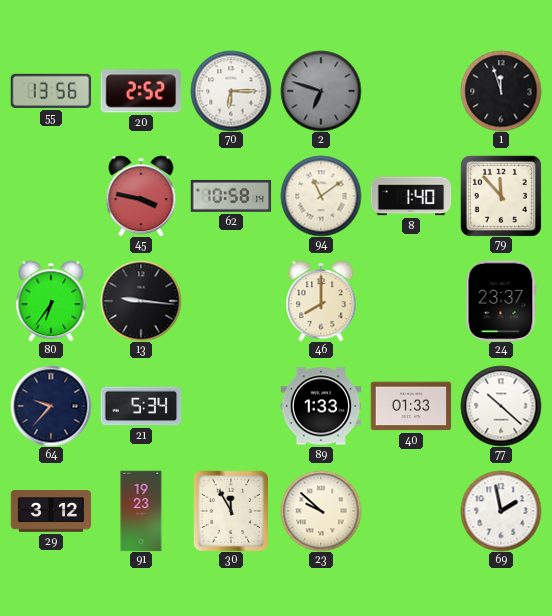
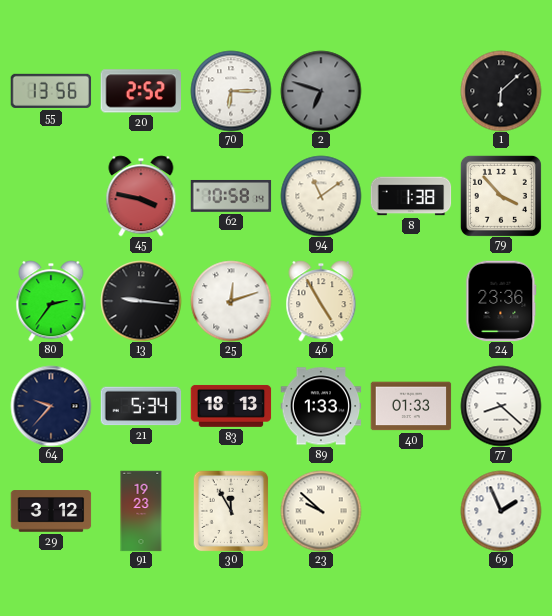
1: 11:57 -> 6:08
8: 1:40 -> 1:38
79: 11:53 -> 3:53
80: 6:36 -> 2:36
25: none -> 12:12
46: 8:00 -> 4:55
24: 23:37 -> 23:36
83: none -> 18:13
77: 10:22 -> 8:22
69: 1:58 -> 1:56
